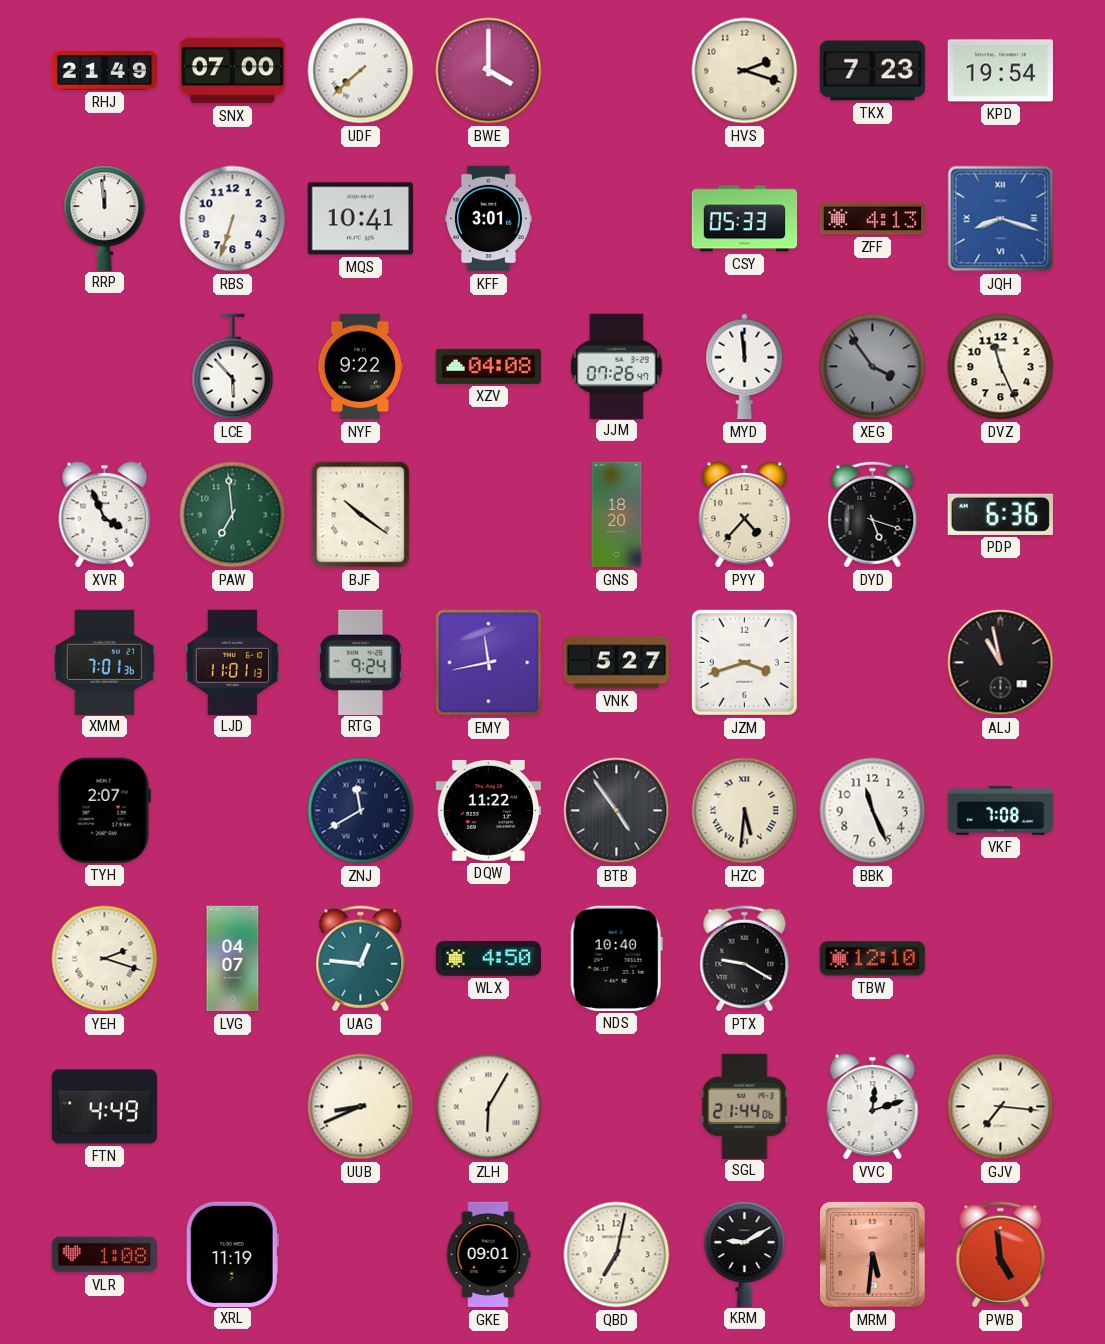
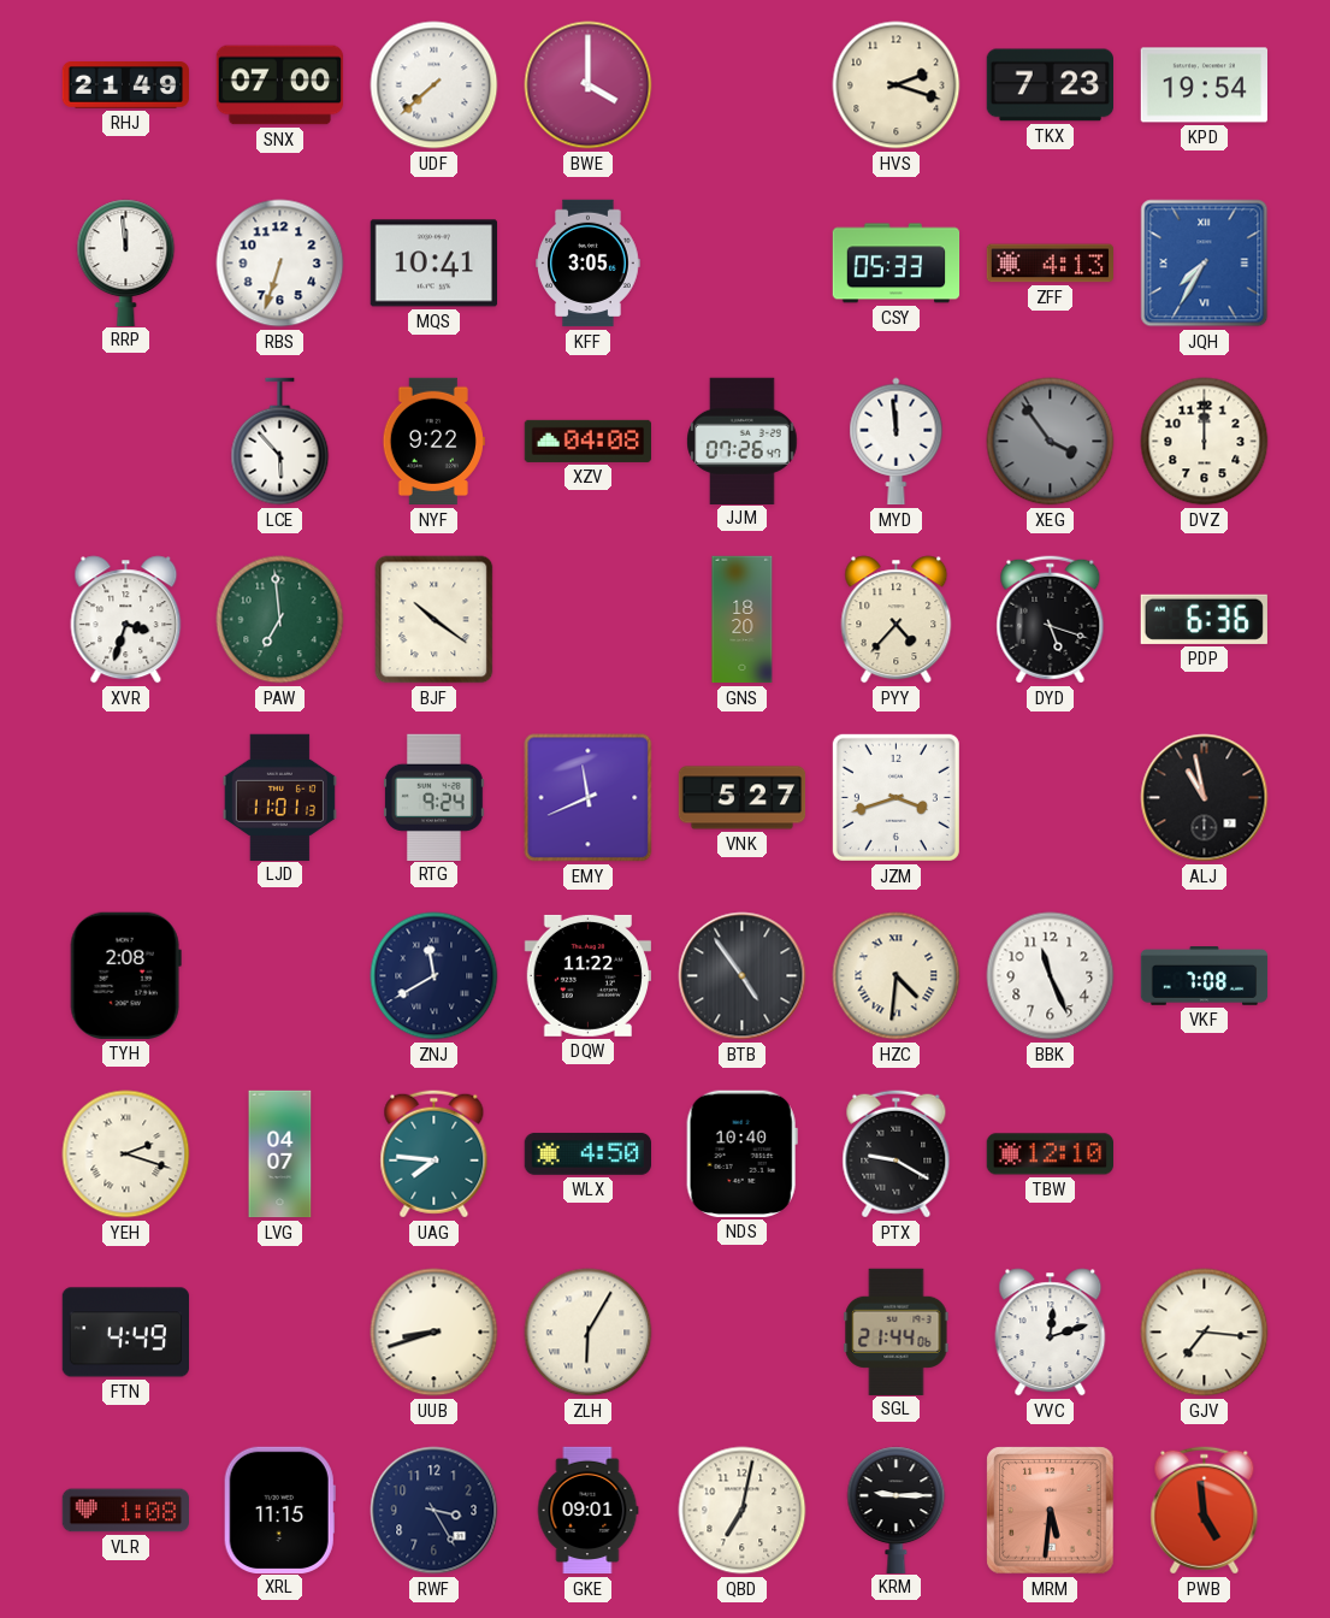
KFF: 3:01 -> 3:05
JQH: 8:18 -> 7:35
DVZ: 11:26 -> 12:00
XVR: 3:56 -> 3:33
XMM: 7:01 -> none
EMY: 11:43 -> 11:41
TYH: 2:07 -> 2:08
HZC: 5:31 -> 4:31
UAG: 12:46 -> 7:46
UUB: 8:41 -> 8:42
XRL: 11:19 -> 11:15
RWF: none -> 3:25
KRM: 9:10 -> 9:15
